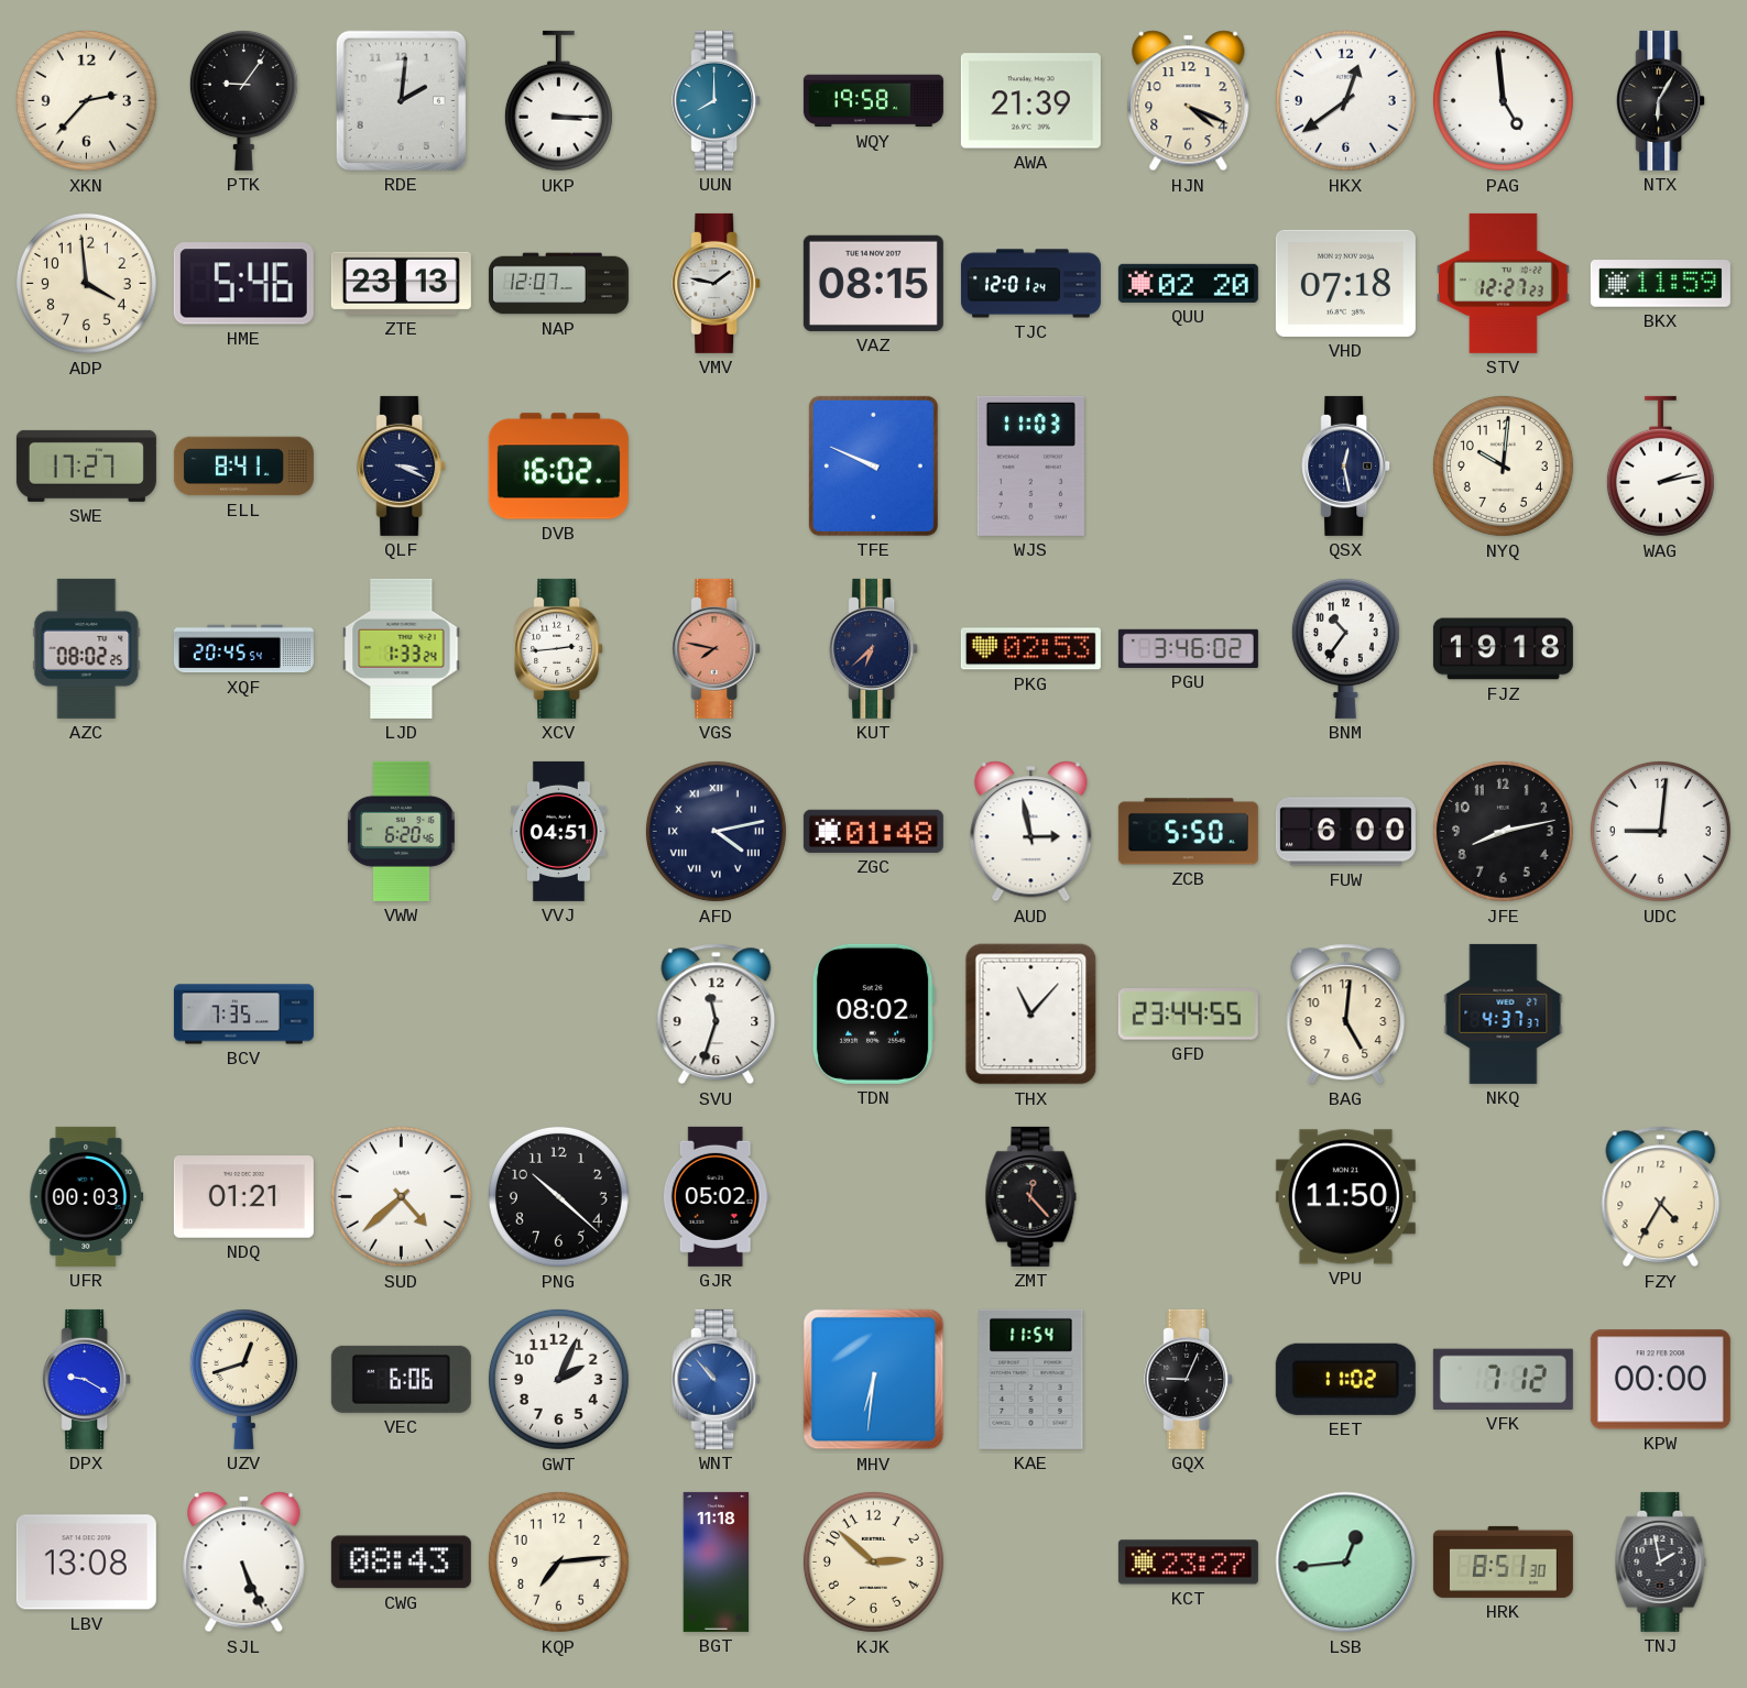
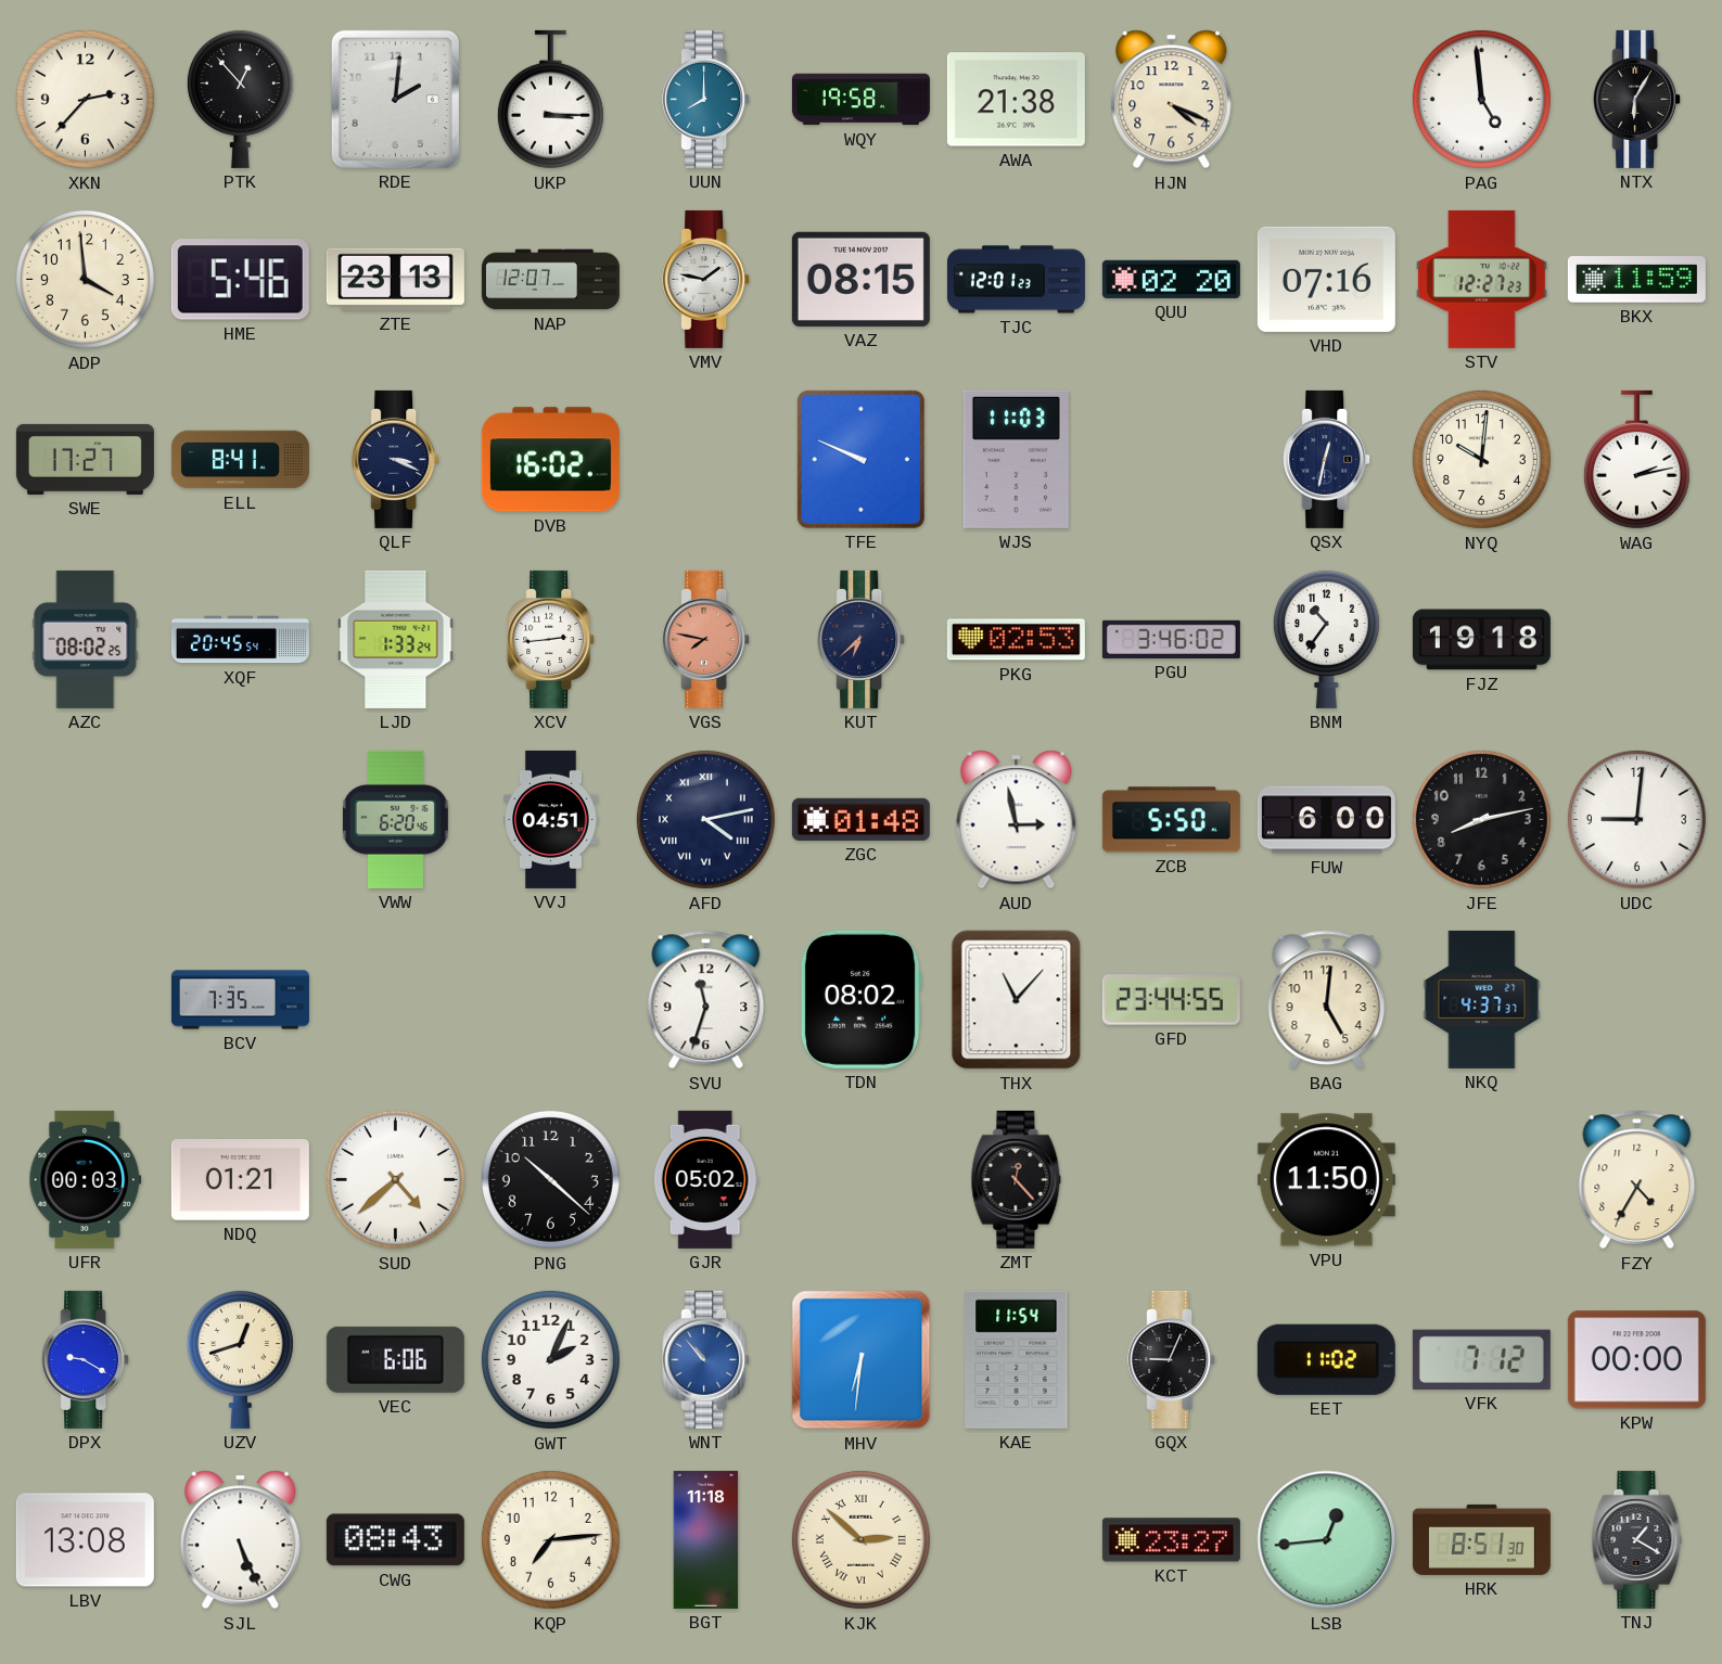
PTK: 9:06 -> 12:53
AWA: 21:39 -> 21:38
HKX: 12:39 -> none
TJC: 12:01:24 -> 12:01:23
VHD: 07:18 -> 07:16
QSX: 12:28 -> 12:32
KJK numerals: Arabic -> Roman
TNJ: 1:58 -> 1:20
